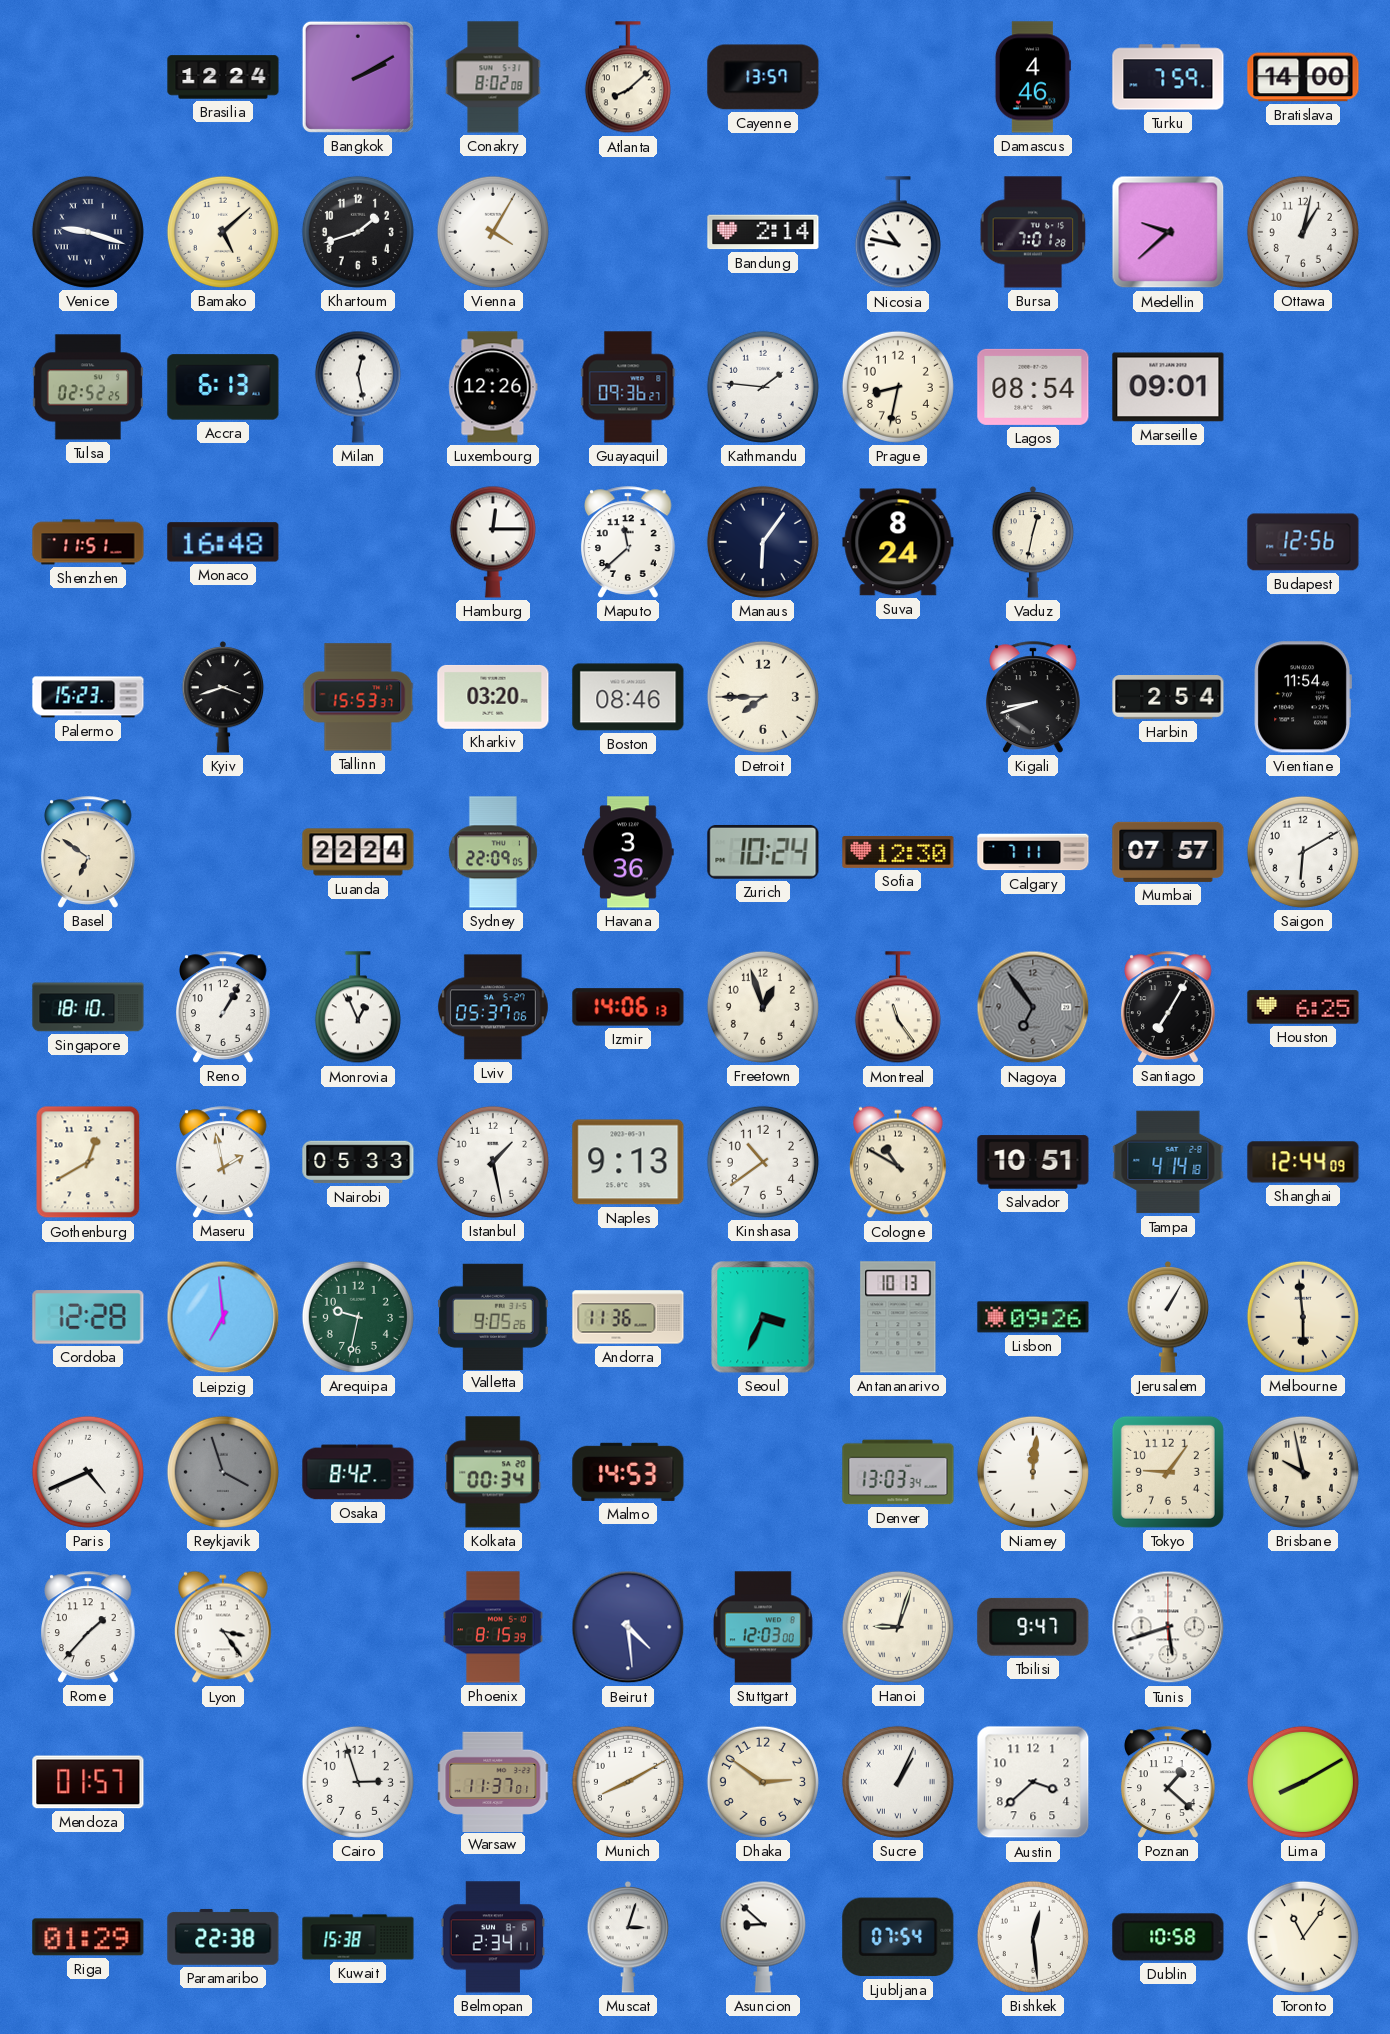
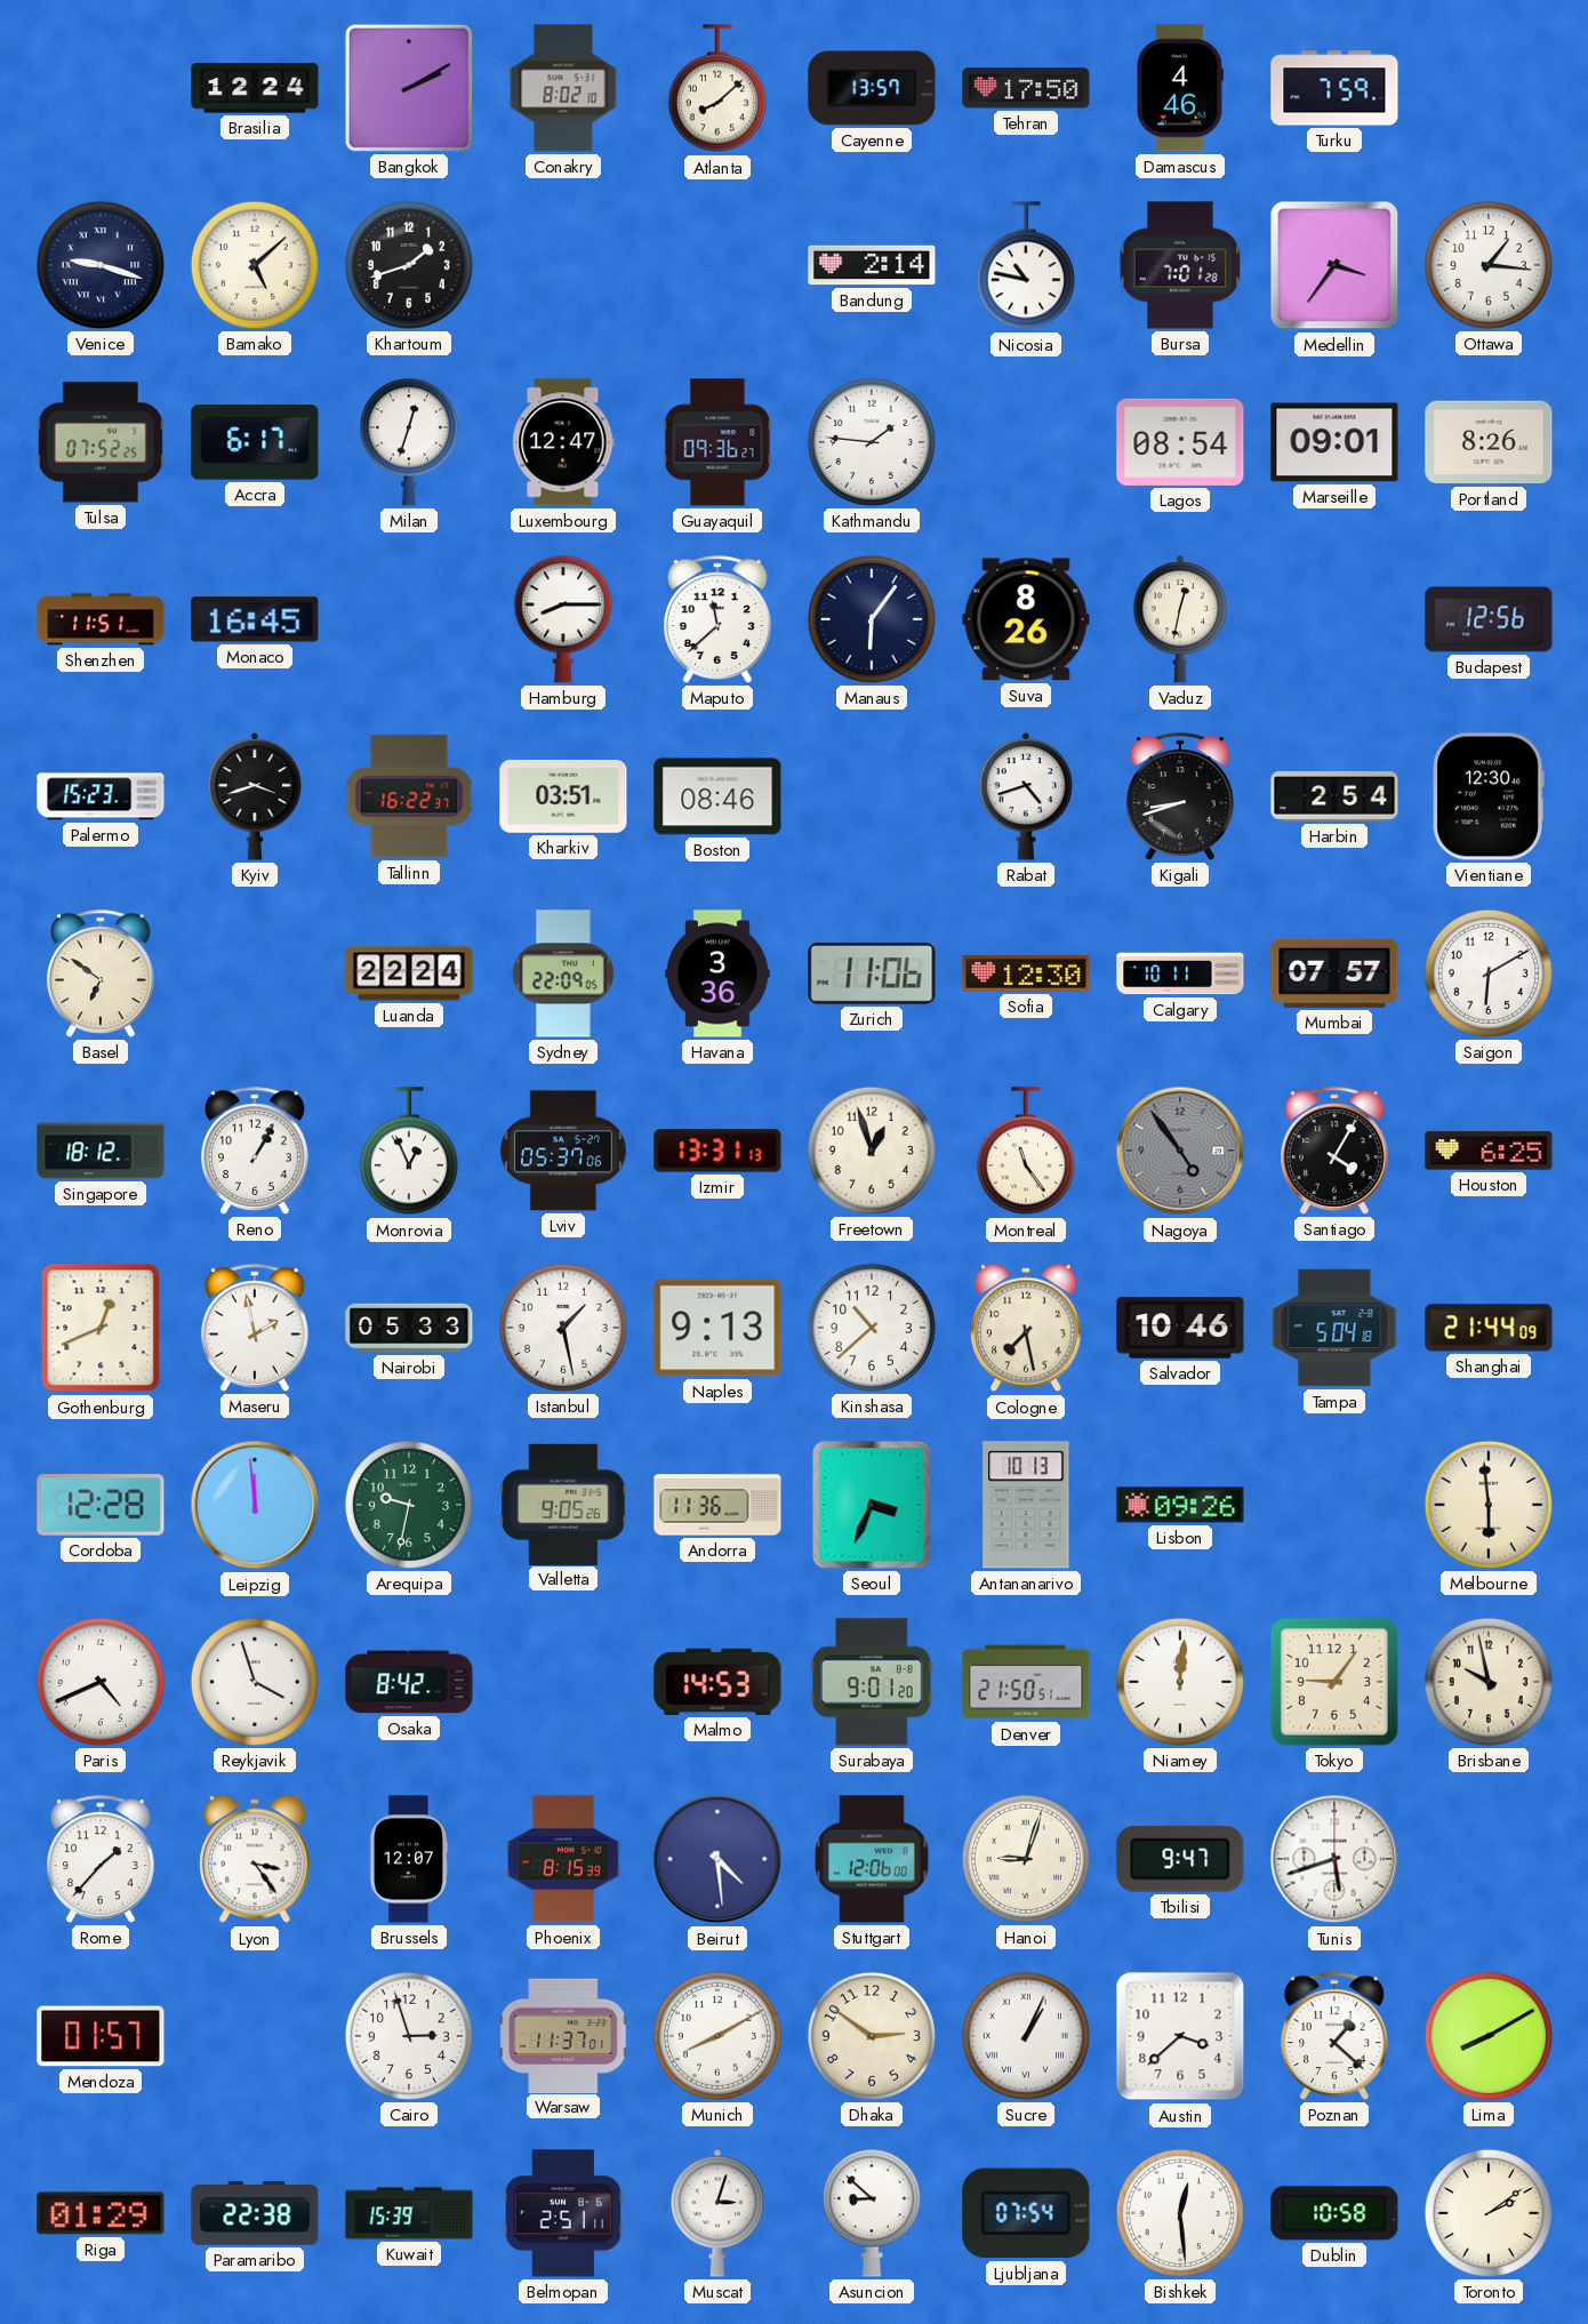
Conakry: 8:02:08 -> 8:02:10
Tehran: none -> 17:50
Bratislava: 14:00 -> none
Vienna: 4:05 -> none
Medellin: 9:38 -> 3:36
Ottawa: 1:02 -> 1:16
Tulsa: 02:52 -> 07:52
Accra: 6:13 -> 6:17
Milan: 12:28 -> 12:33
Luxembourg: 12:26 -> 12:47
Prague: 8:32 -> none
Portland: none -> 8:26
Monaco: 16:48 -> 16:45
Hamburg: 12:15 -> 8:15
Suva: 8:24 -> 8:26
Tallinn: 15:53 -> 16:22
Kharkiv: 03:20 -> 03:51
Detroit: 7:45 -> none
Rabat: none -> 4:42
Vientiane: 11:54 -> 12:30
Zurich: 10:24 -> 11:06
Calgary: 7:11 -> 10:11
Singapore: 18:10 -> 18:12
Izmir: 14:06 -> 13:31
Nagoya: 6:54 -> 4:54
Santiago: 7:05 -> 4:05
Gothenburg: 12:40 -> 12:41
Kinshasa: 10:39 -> 10:38
Cologne: 10:50 -> 7:28
Salvador: 10:51 -> 10:46
Tampa: 4:14 -> 5:04
Shanghai: 12:44 -> 21:44
Leipzig: 6:59 -> 11:59
Jerusalem: 1:05 -> none
Reykjavik dial: grey -> white
Kolkata: 00:34 -> none
Surabaya: none -> 9:01
Denver: 13:03 -> 21:50
Brussels: none -> 12:07
Stuttgart: 12:03 -> 12:06
Kuwait: 15:38 -> 15:39
Belmopan: 2:34 -> 2:51
Toronto: 11:06 -> 2:09
